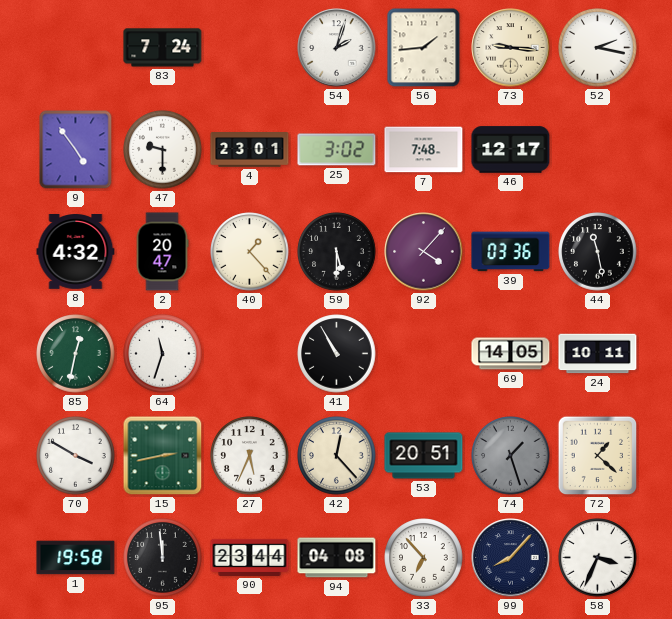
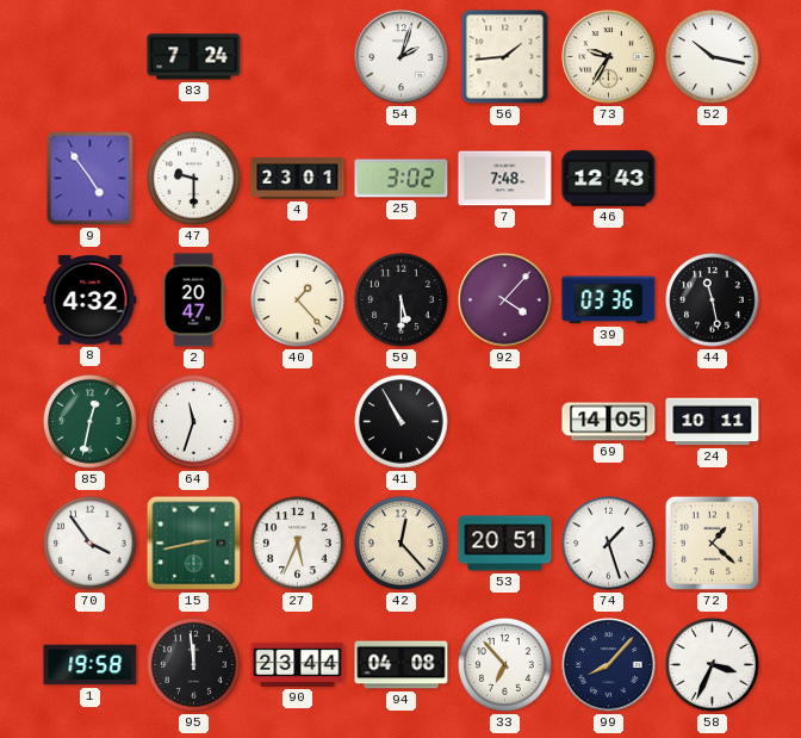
73: 9:16 -> 9:35
52: 2:17 -> 10:17
46: 12:17 -> 12:43
70: 3:50 -> 3:54
74 dial: grey -> white
